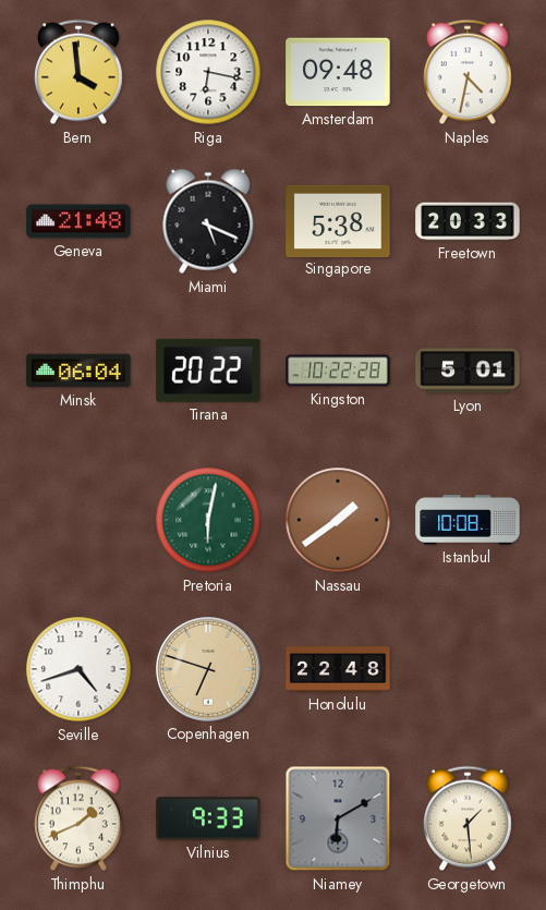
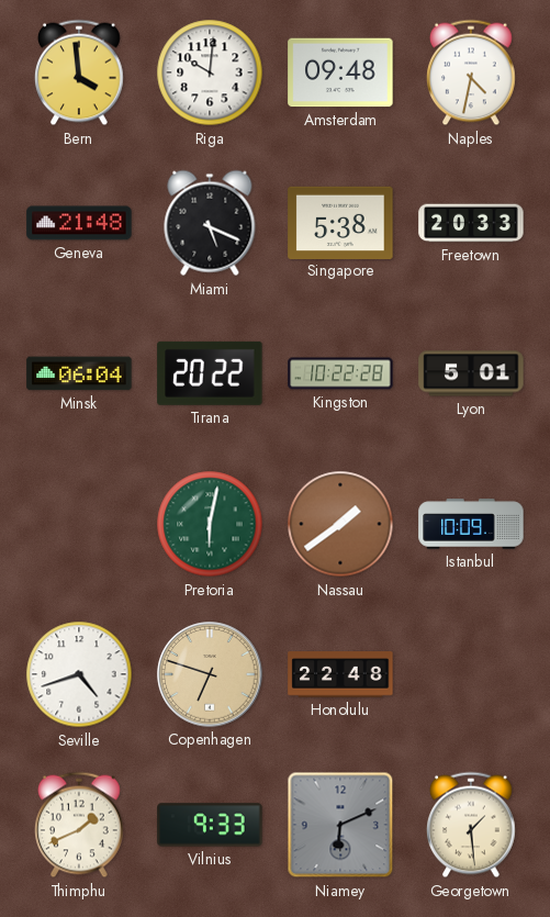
Riga: 6:17 -> 10:01
Istanbul: 10:08 -> 10:09
Niamey: 6:10 -> 6:11
